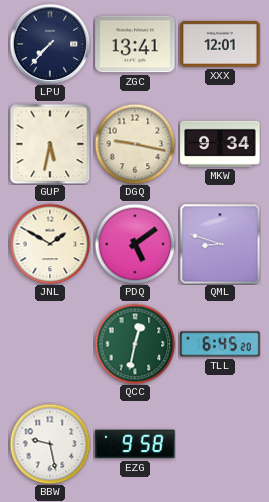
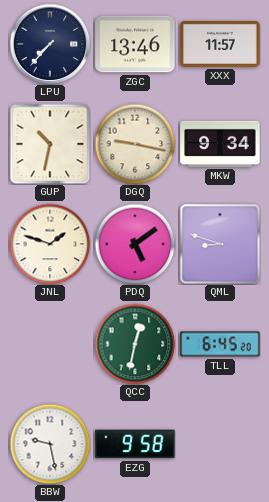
ZGC: 13:41 -> 13:46
XXX: 12:01 -> 11:57
GUP: 5:32 -> 10:32
JNL: 1:50 -> 1:48
